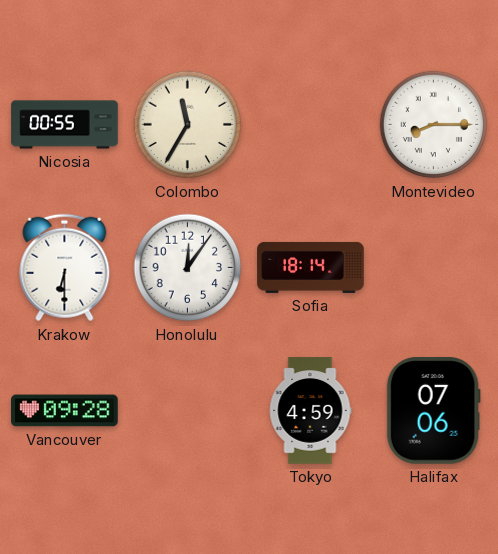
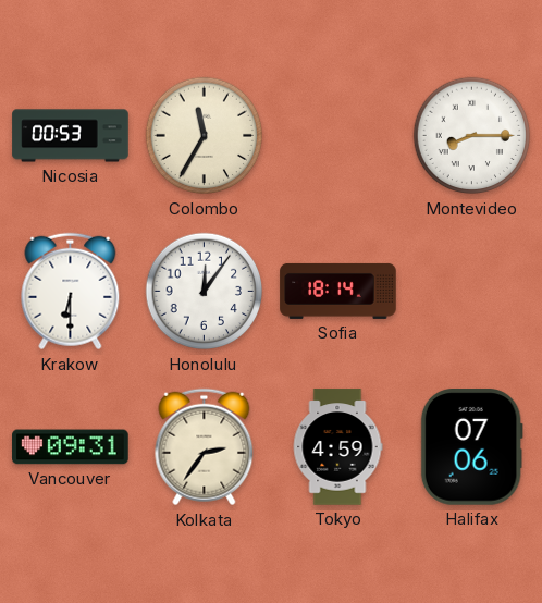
Nicosia: 00:55 -> 00:53
Vancouver: 09:28 -> 09:31
Kolkata: none -> 2:36
